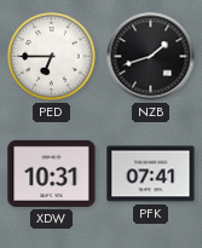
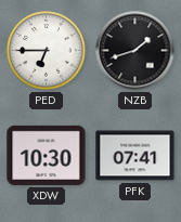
XDW: 10:31 -> 10:30
